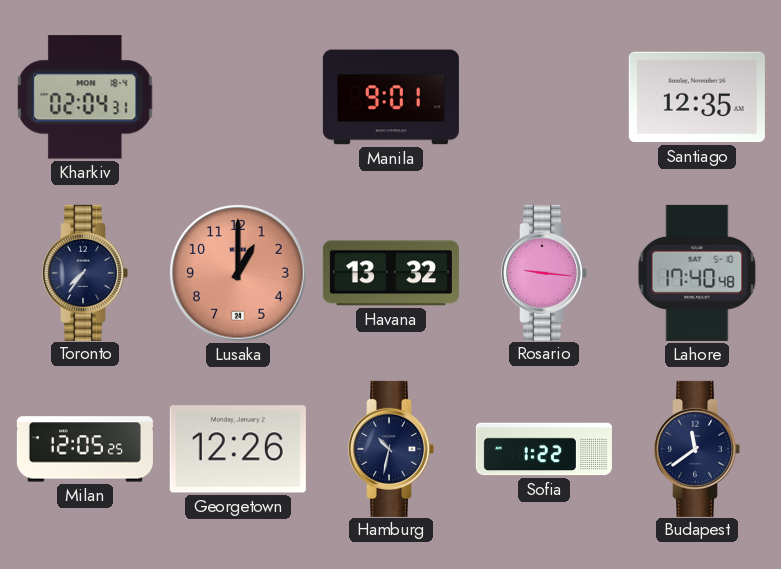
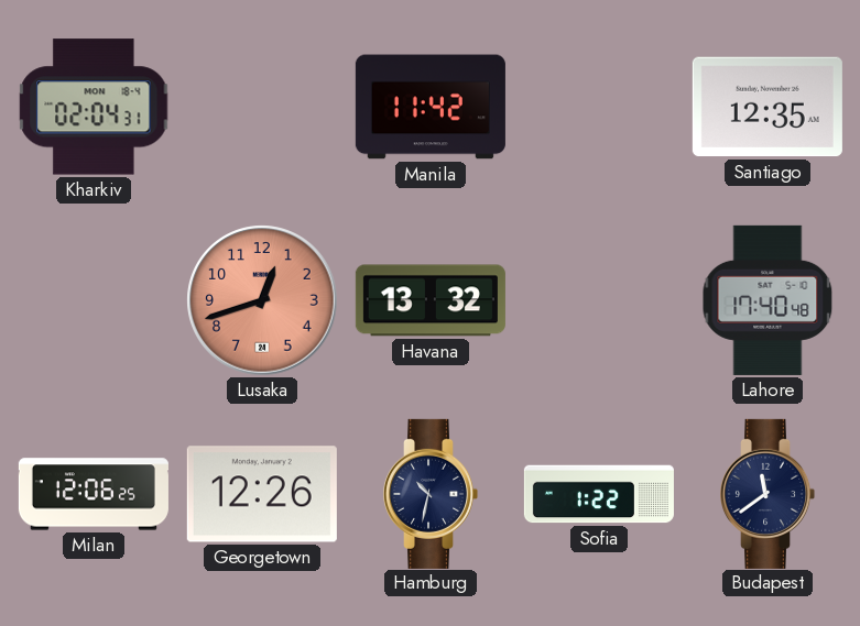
Manila: 9:01 -> 11:42
Toronto: 7:36 -> none
Lusaka: 1:00 -> 12:42
Rosario: 9:16 -> none
Milan: 12:05 -> 12:06
